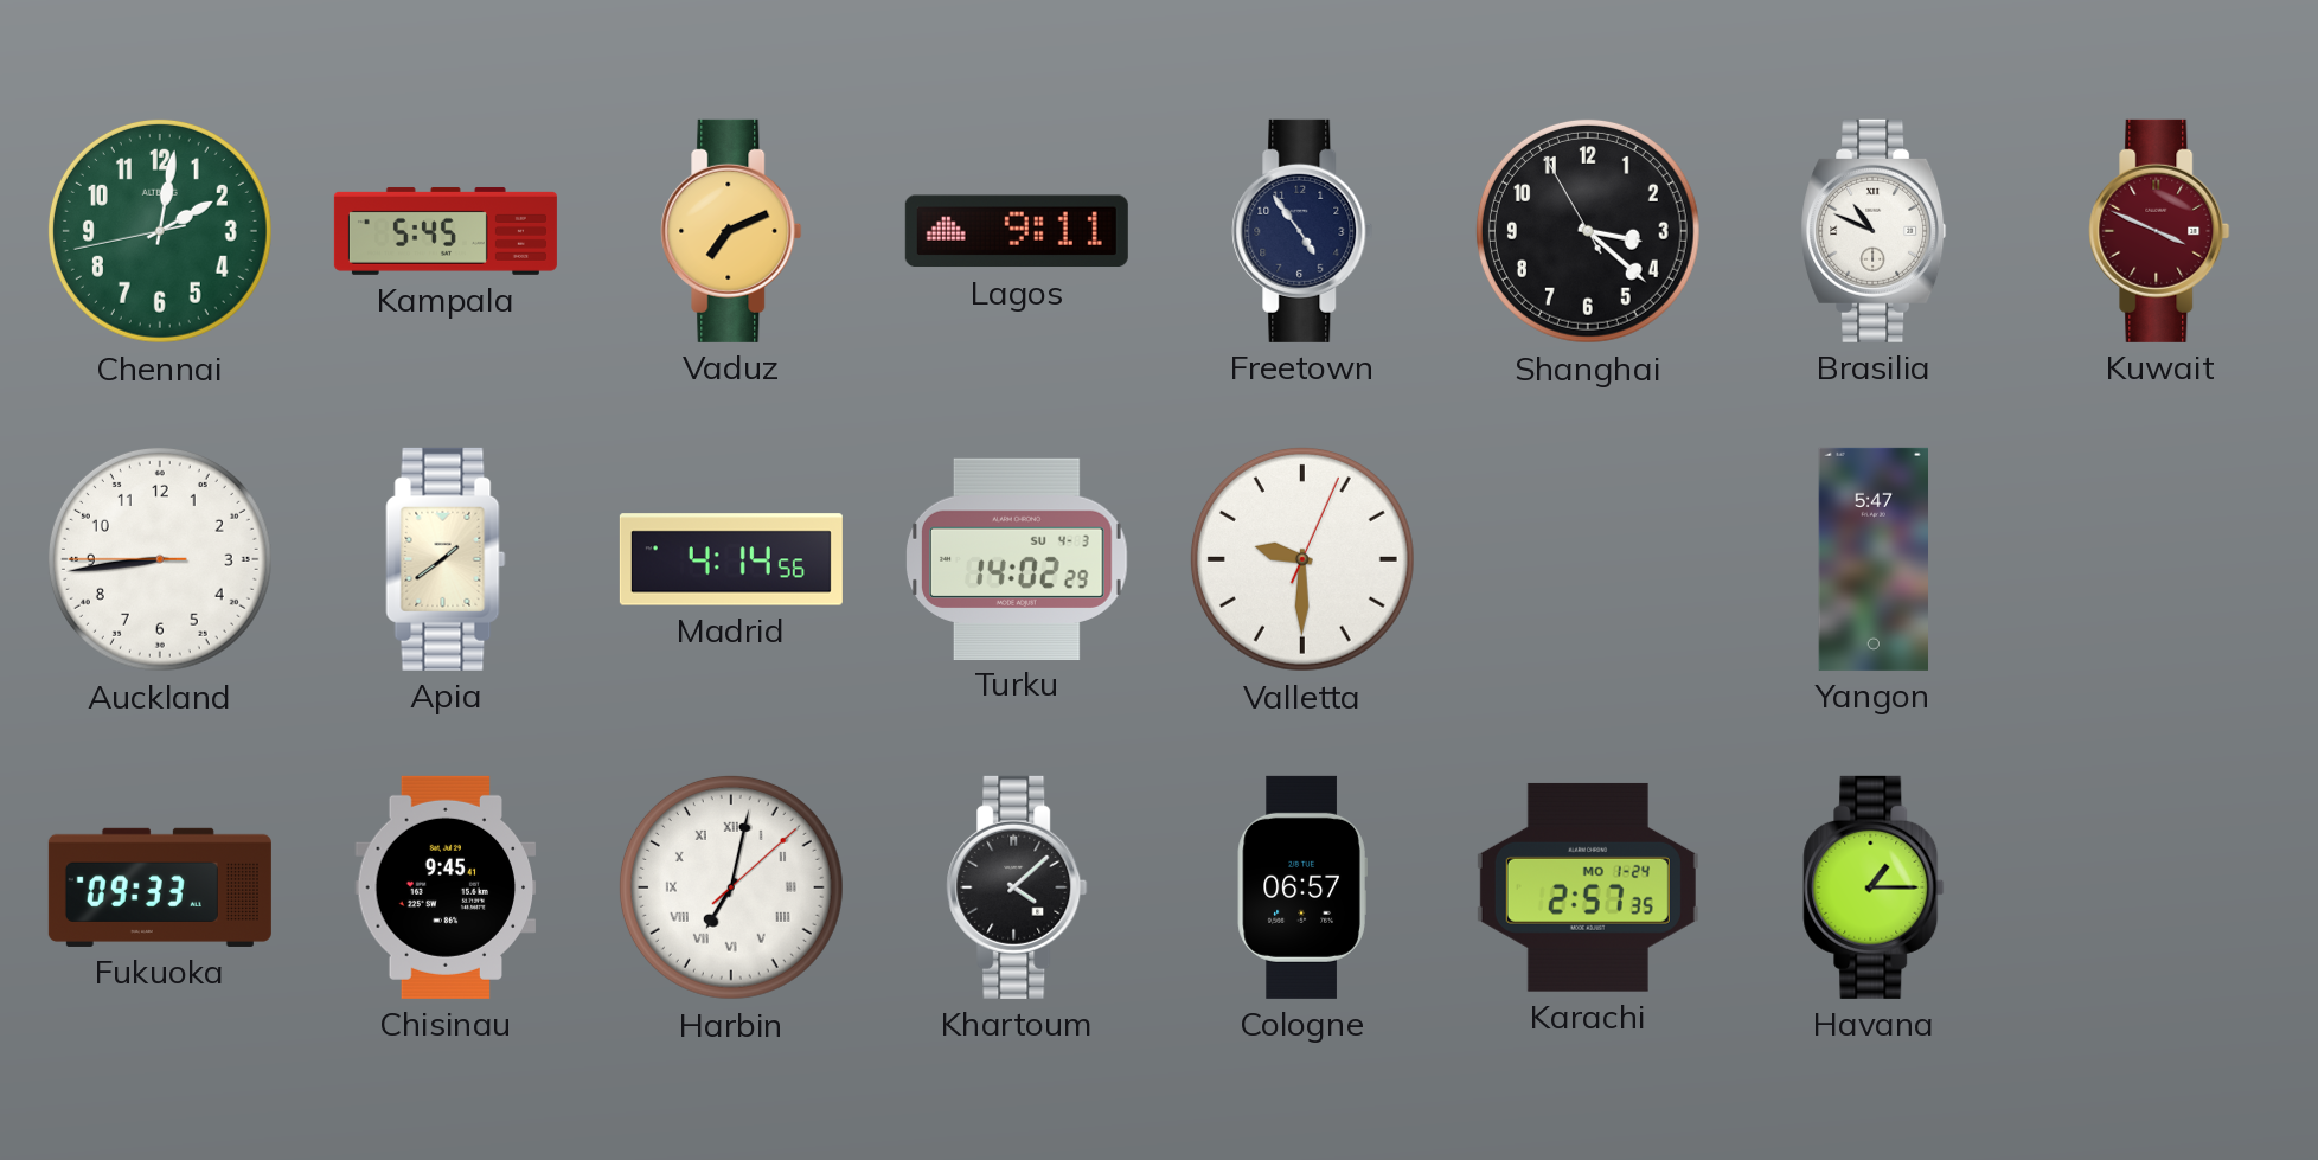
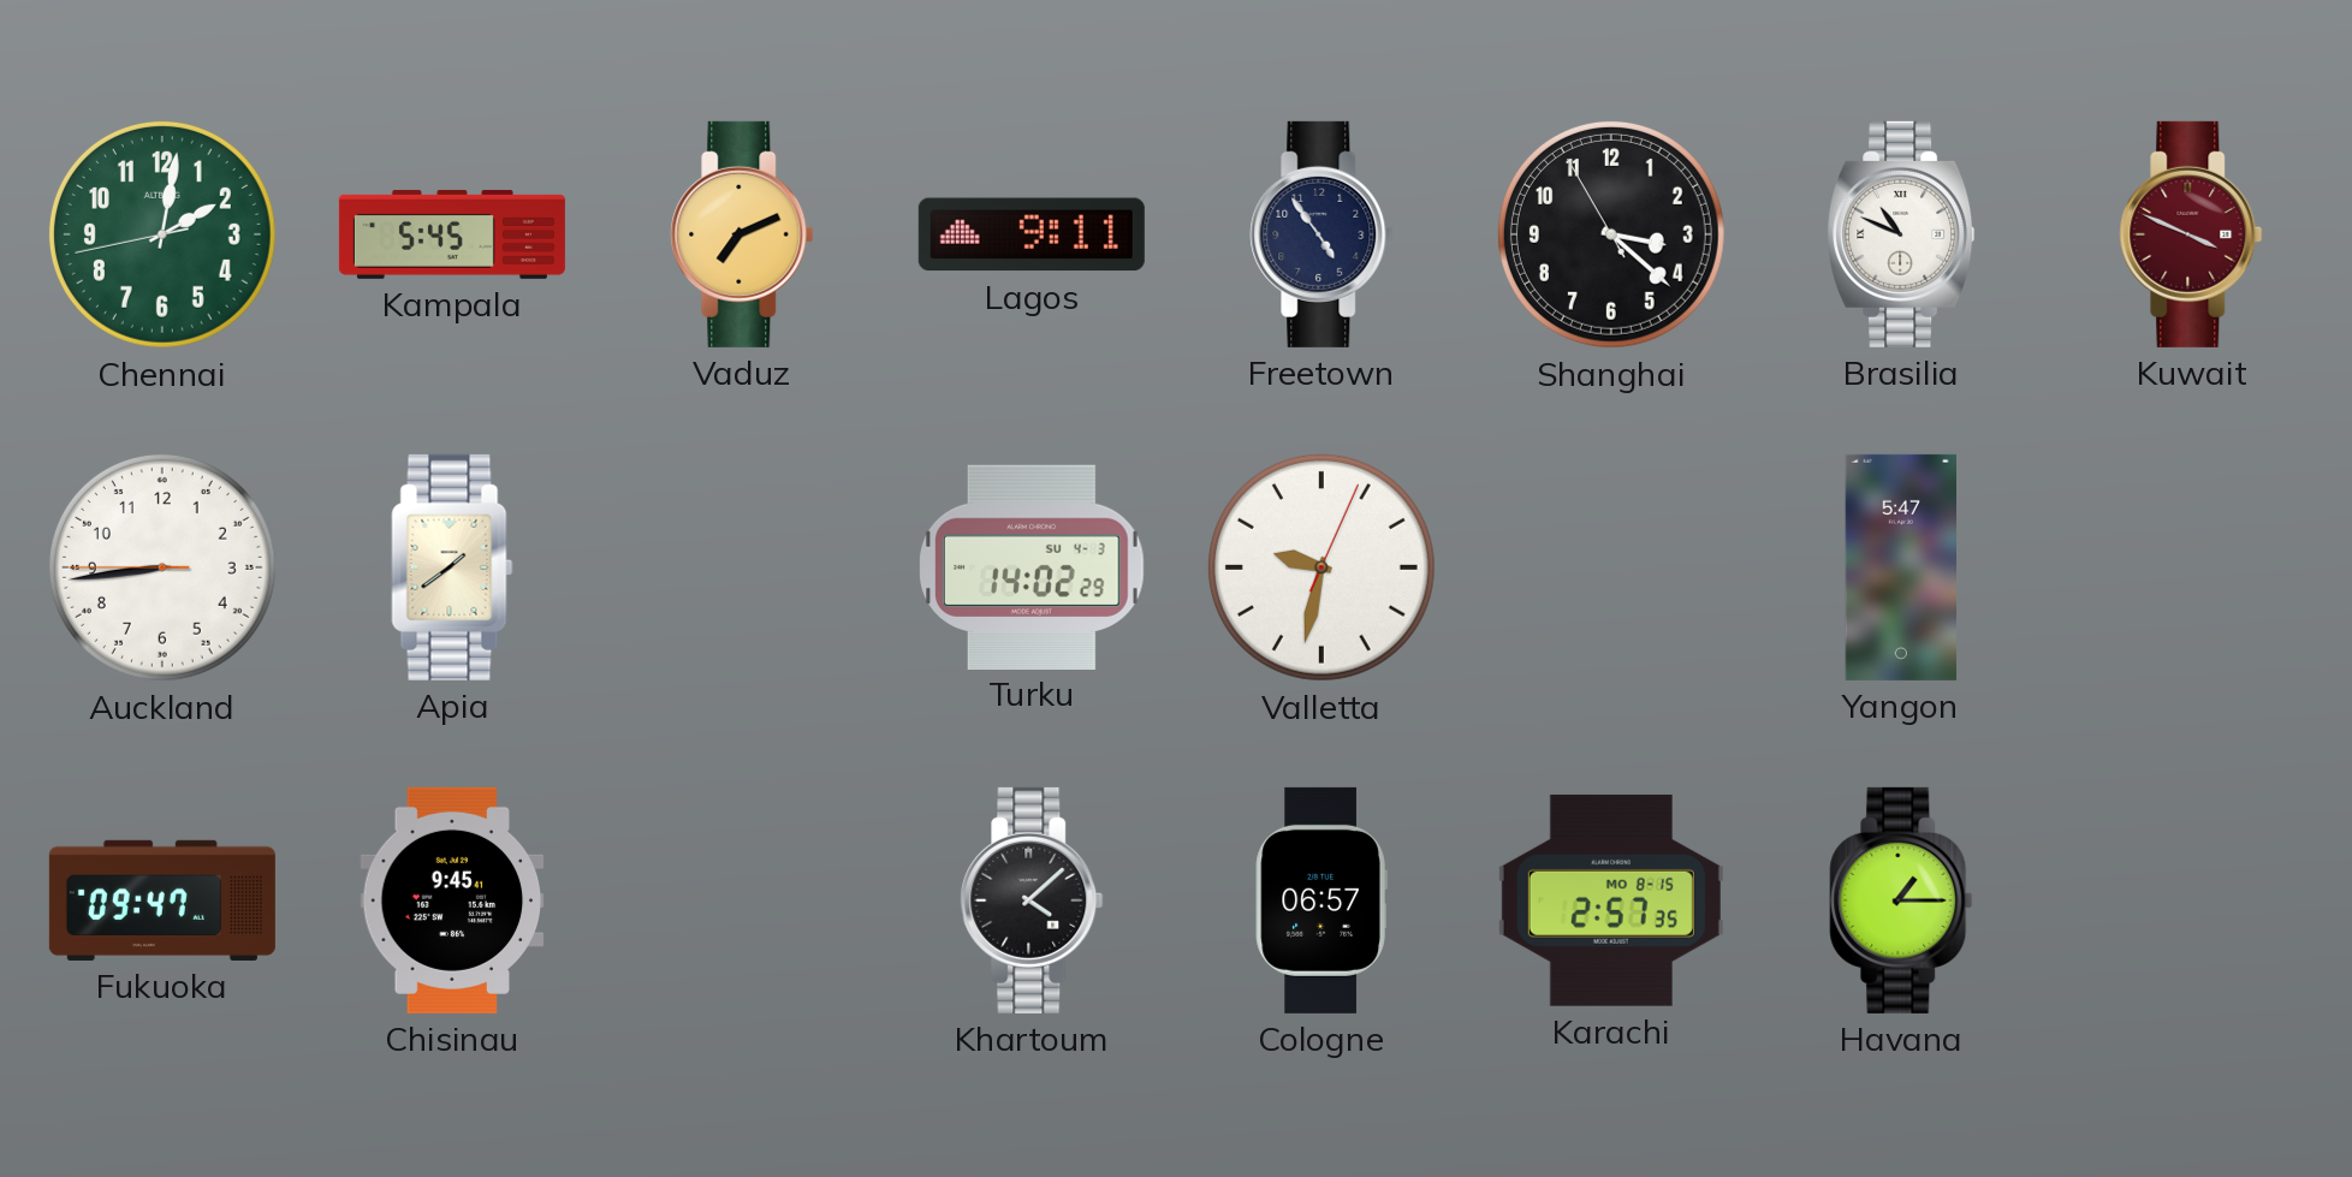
Madrid: 4:14 -> none
Valletta: 9:30 -> 9:32
Fukuoka: 09:33 -> 09:47
Harbin: 7:02 -> none
Karachi date: MO 1-24 -> MO 8-15
